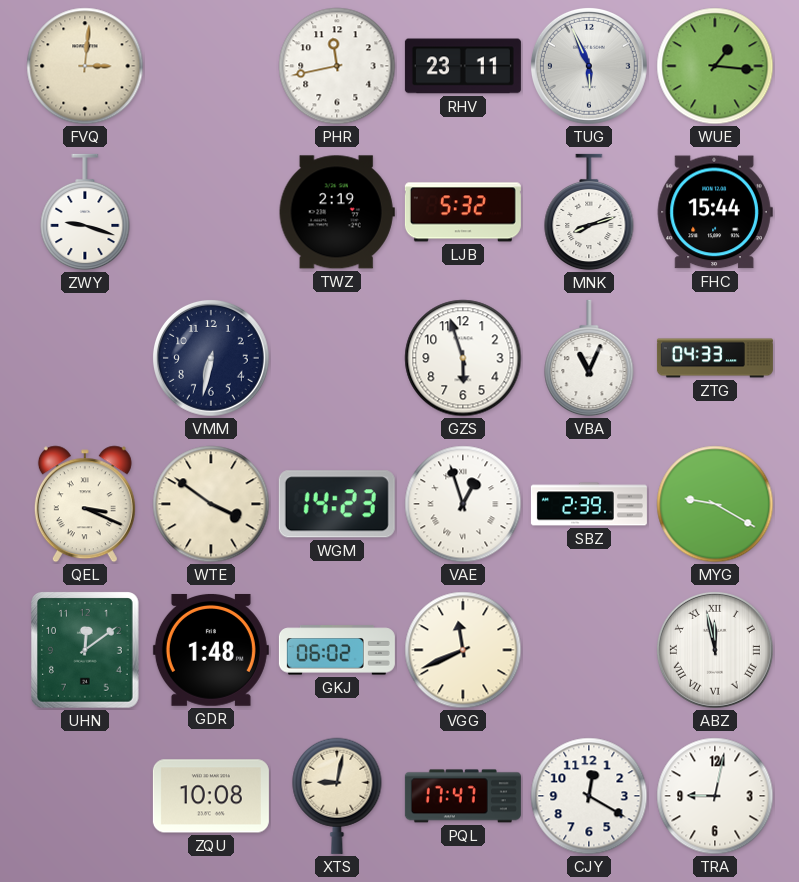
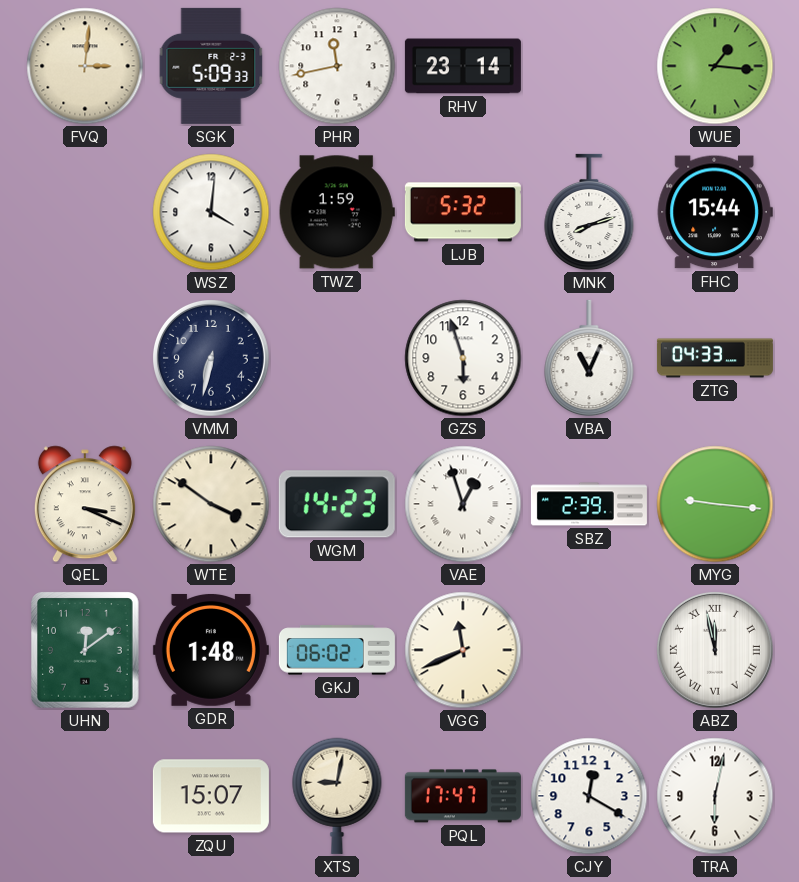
SGK: none -> 5:09
RHV: 23:11 -> 23:14
TUG: 5:56 -> none
ZWY: 9:18 -> none
WSZ: none -> 4:01
TWZ: 2:19 -> 1:59
MYG: 9:20 -> 9:16
ZQU: 10:08 -> 15:07
TRA: 9:02 -> 6:02
